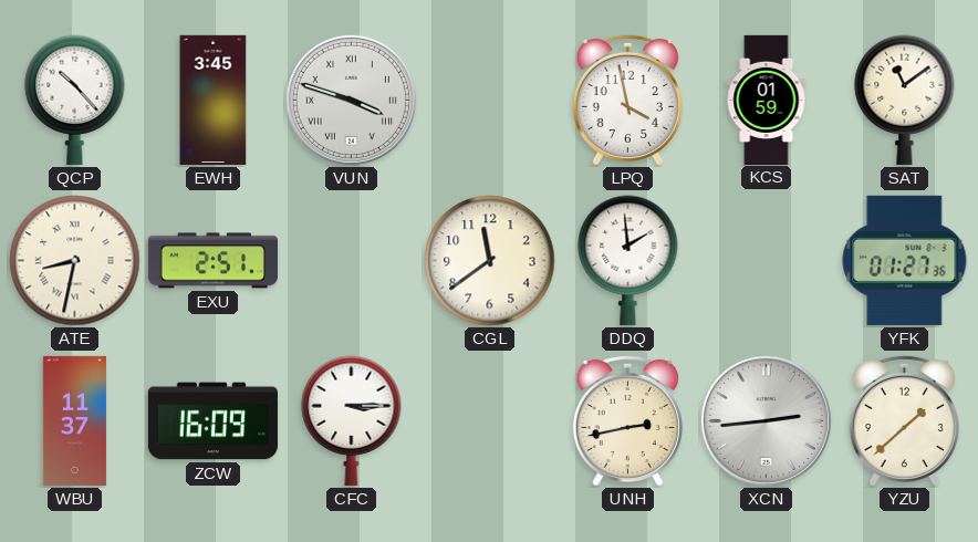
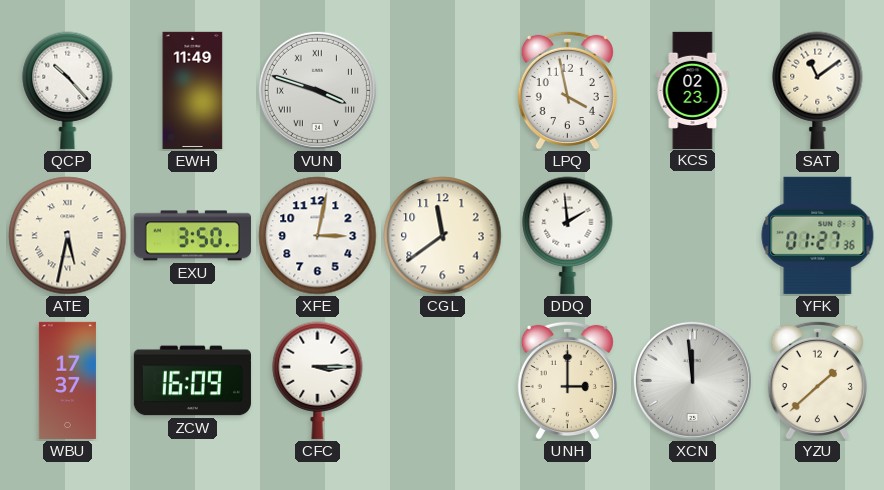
EWH: 3:45 -> 11:49
KCS: 01:59 -> 02:23
ATE: 8:32 -> 5:32
EXU: 2:51 -> 3:50
XFE: none -> 3:02
WBU: 11:37 -> 17:37
UNH: 2:43 -> 3:00
XCN: 2:44 -> 11:59
